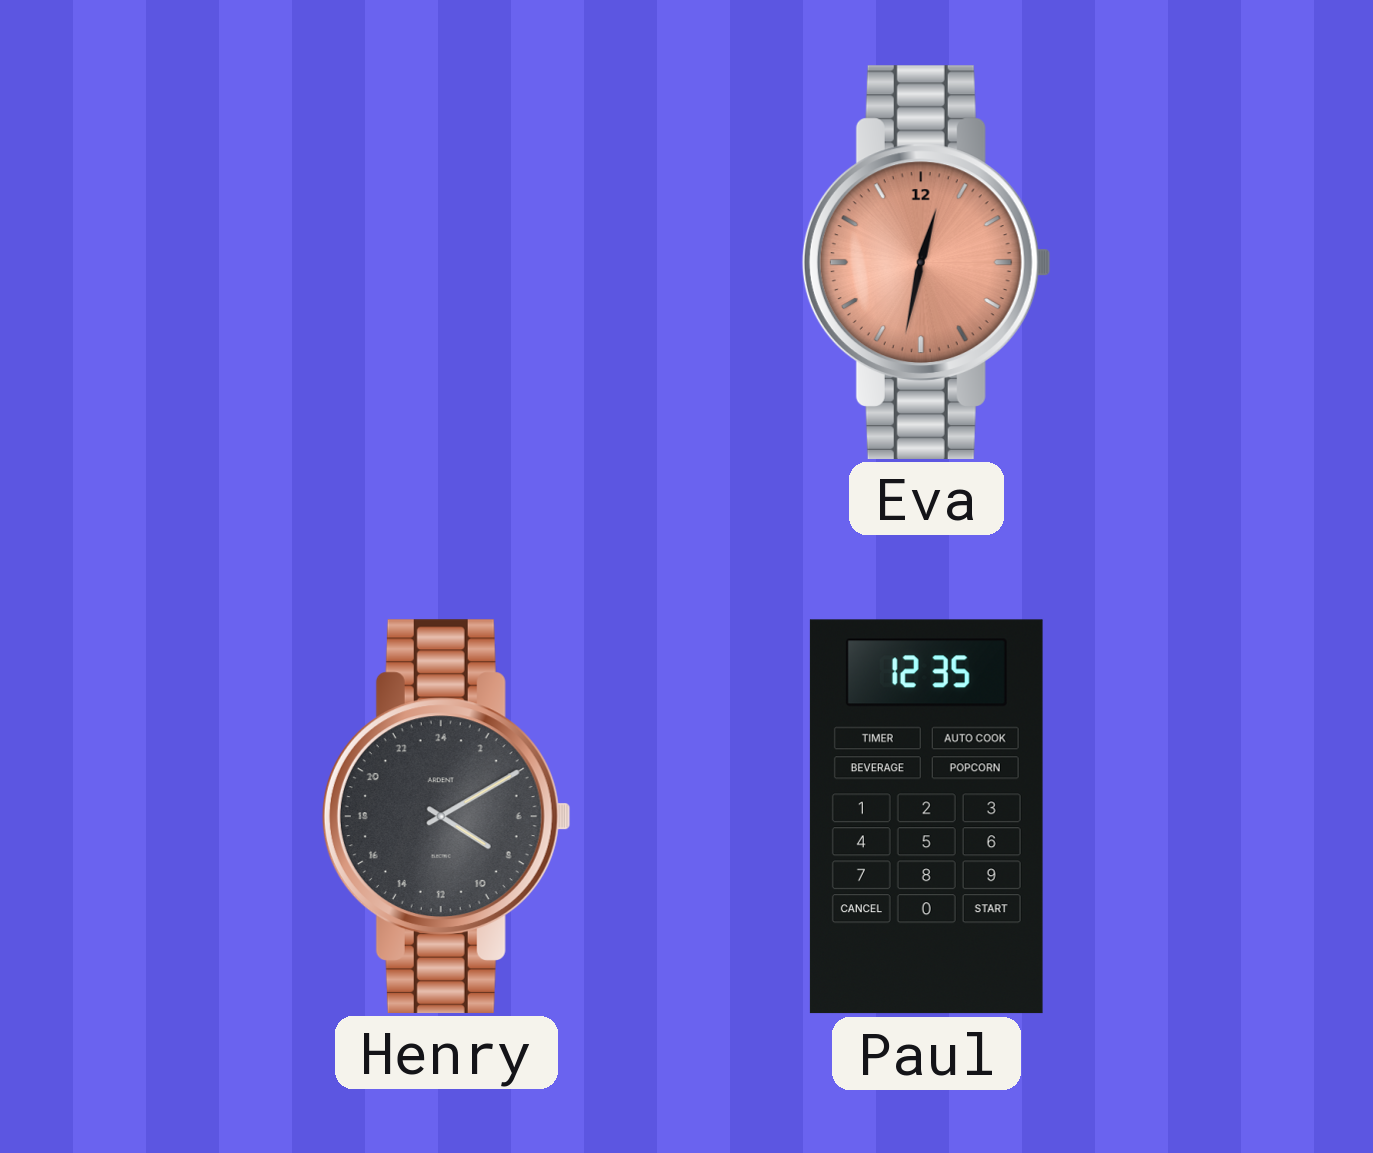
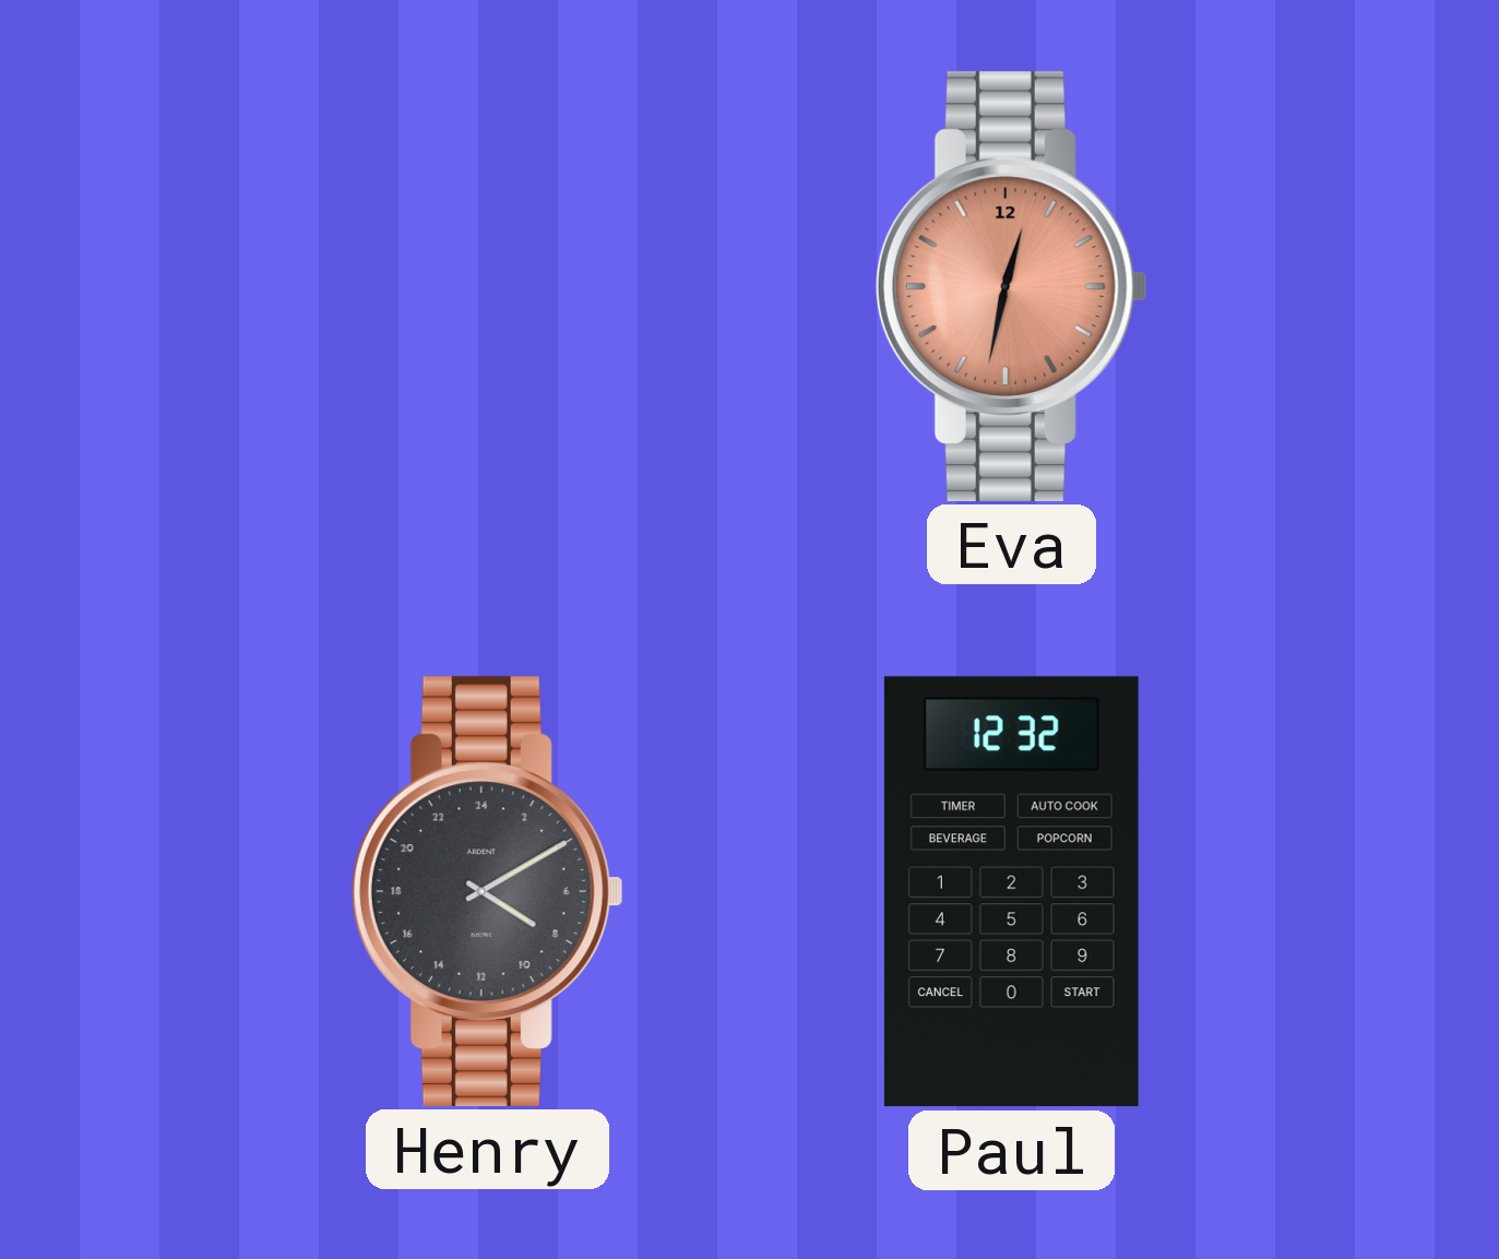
Paul: 12:35 -> 12:32
